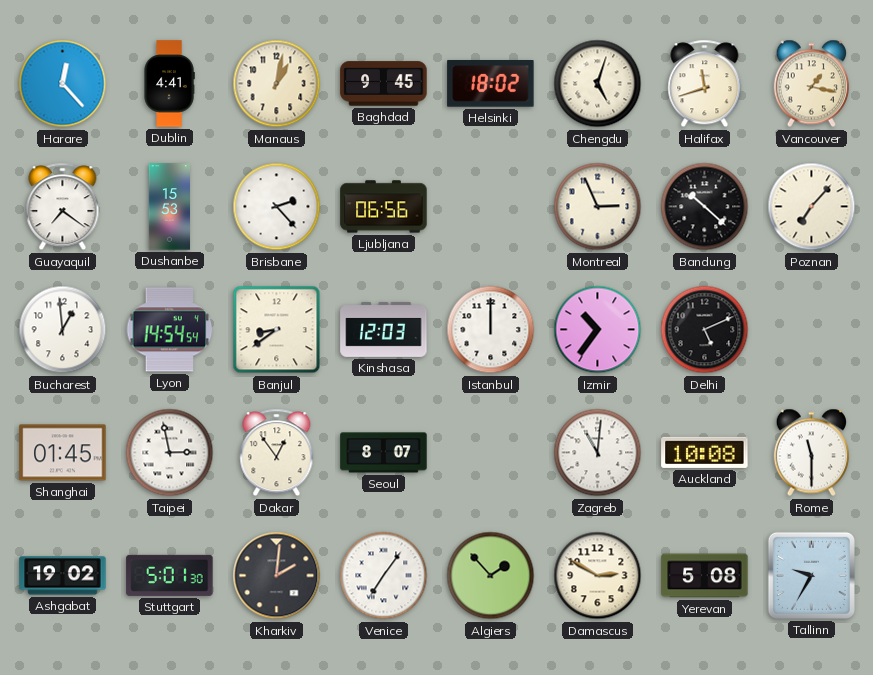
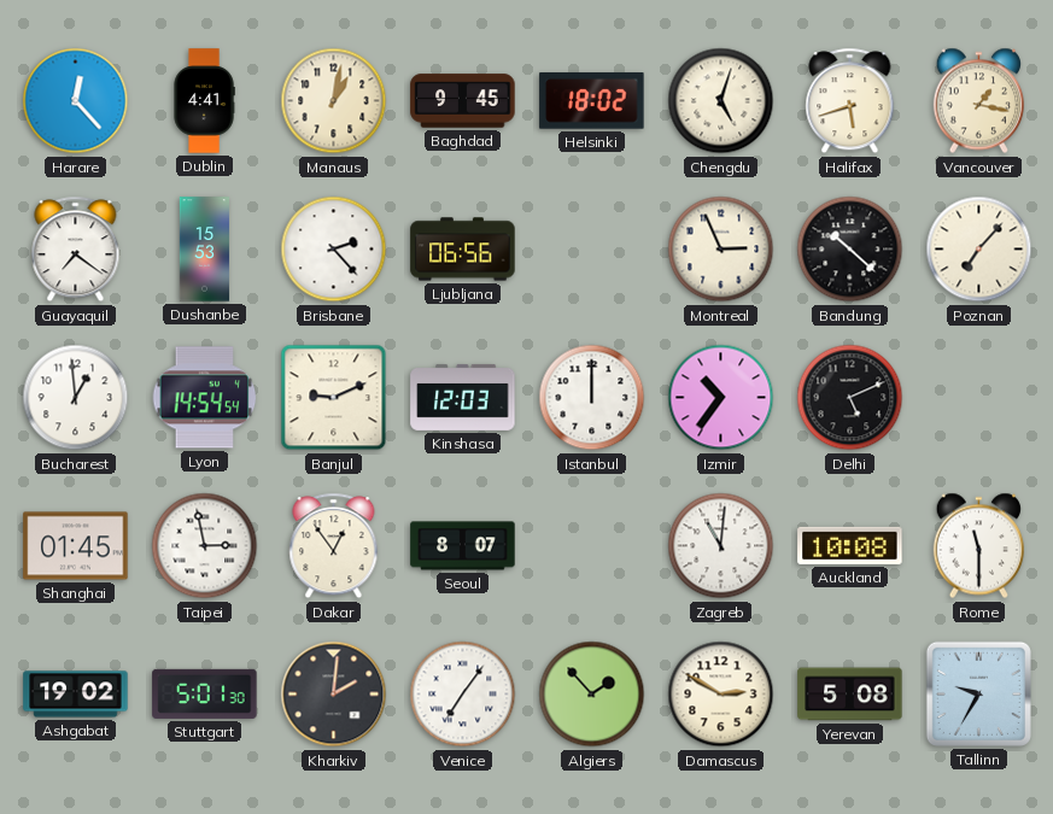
Halifax: 11:42 -> 5:42
Banjul: 8:39 -> 9:11
